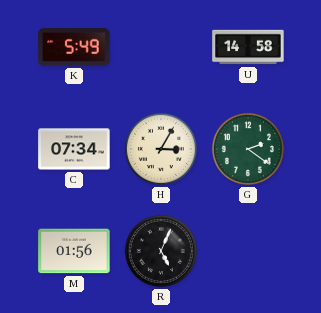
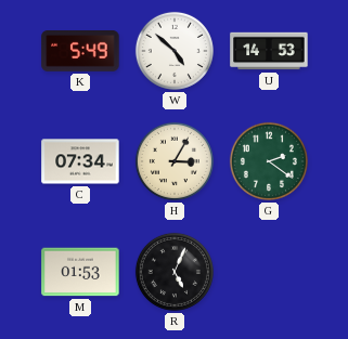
W: none -> 4:52
U: 14:58 -> 14:53
M: 01:56 -> 01:53
